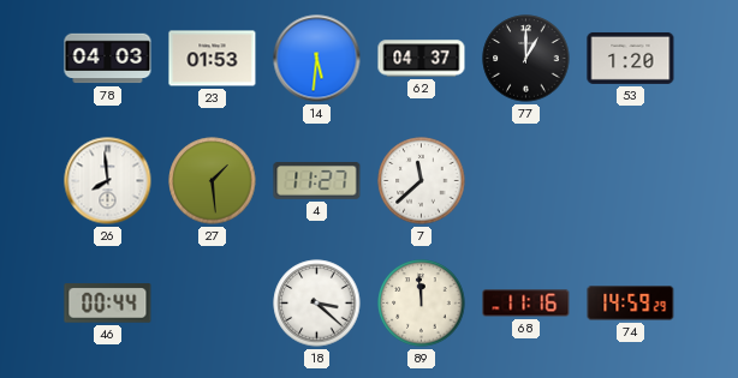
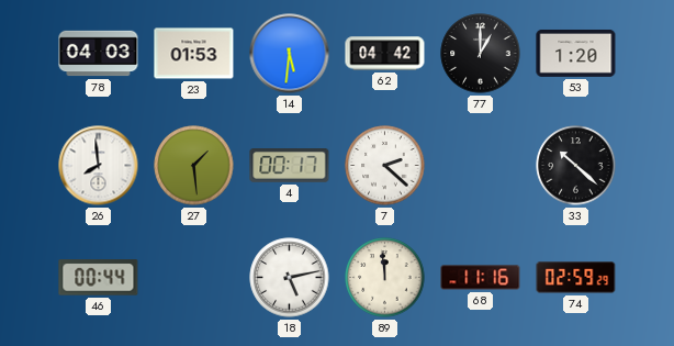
62: 04:37 -> 04:42
4: 11:27 -> 00:17
7: 11:38 -> 2:22
33: none -> 10:22
18: 3:22 -> 5:13
74: 14:59 -> 02:59
